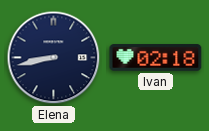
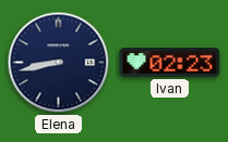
Ivan: 02:18 -> 02:23
